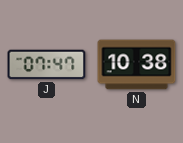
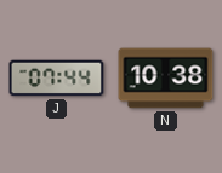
J: 07:47 -> 07:44
